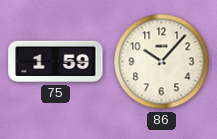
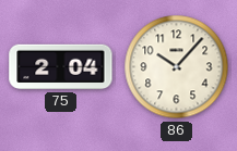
75: 1:59 -> 2:04
